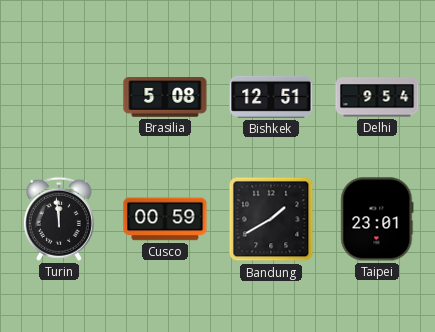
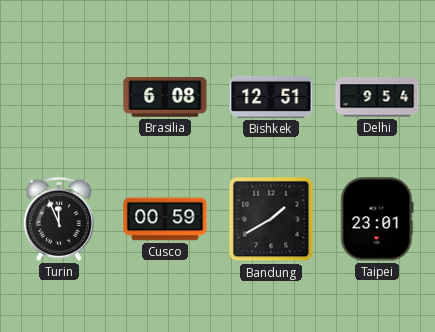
Brasilia: 5:08 -> 6:08
Turin: 11:59 -> 11:56
